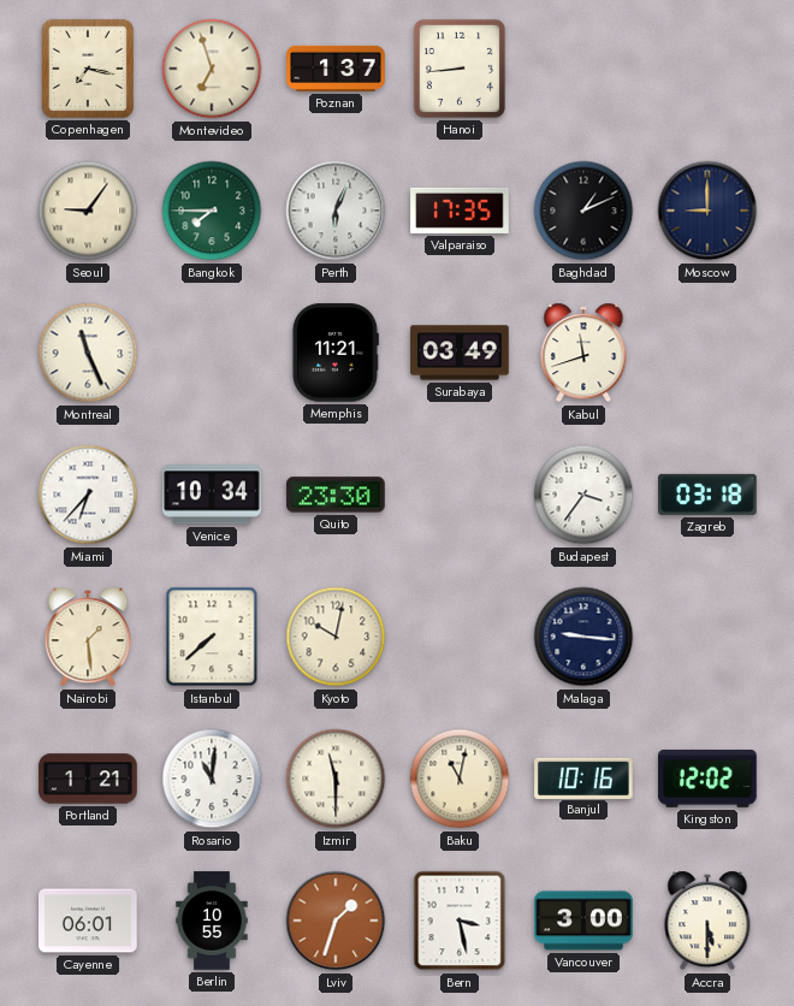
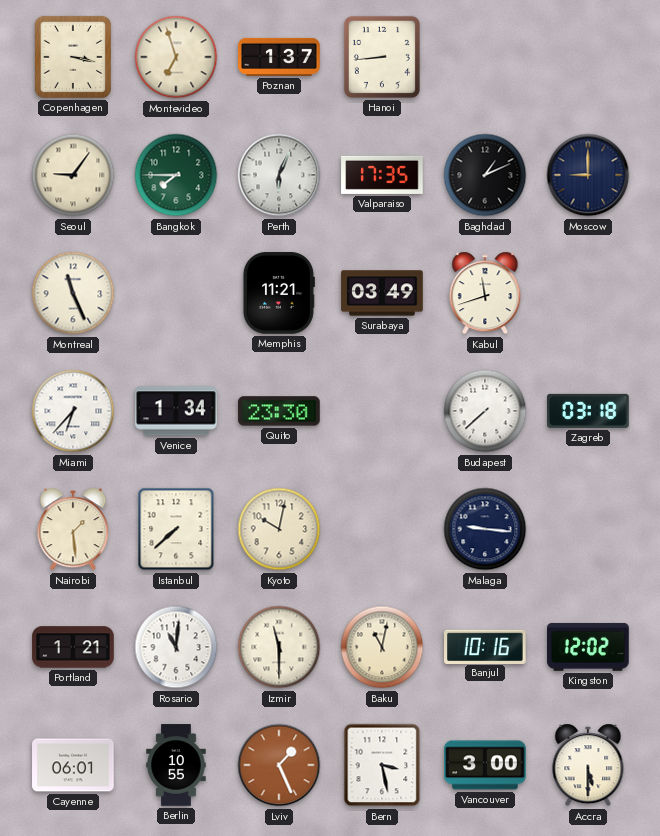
Copenhagen: 7:17 -> 3:17
Venice: 10:34 -> 1:34
Budapest: 3:36 -> 7:38
Lviv: 1:33 -> 1:26
